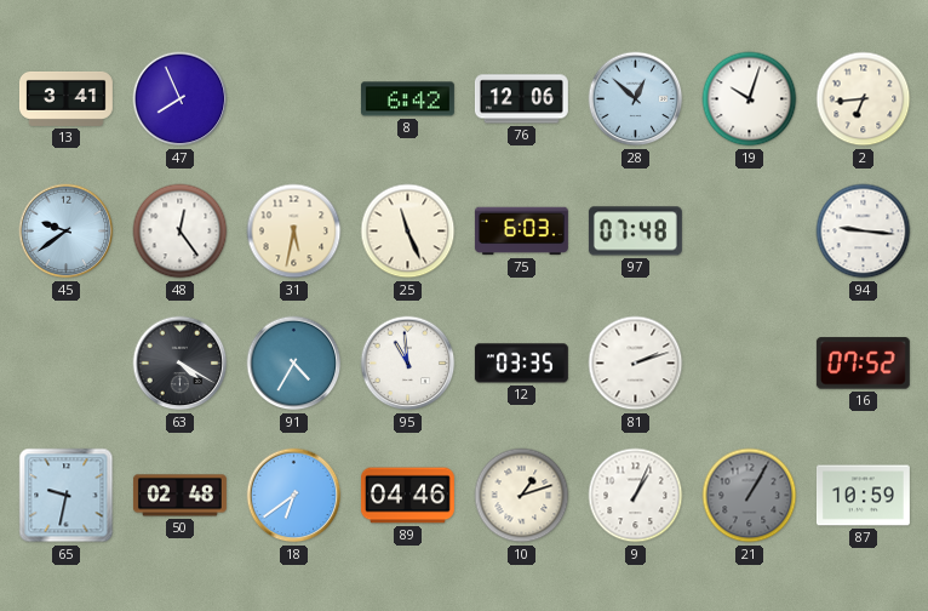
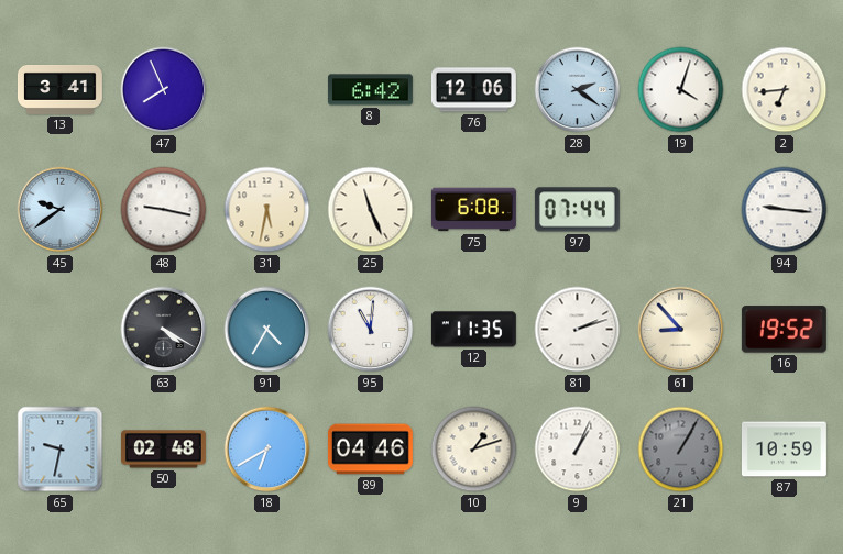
28: 12:52 -> 2:21
19: 10:03 -> 4:03
48: 12:24 -> 9:17
75: 6:03 -> 6:08
97: 07:48 -> 07:44
95: 10:59 -> 11:01
12: 03:35 -> 11:35
61: none -> 8:53
16: 07:52 -> 19:52
18: 6:39 -> 6:40
